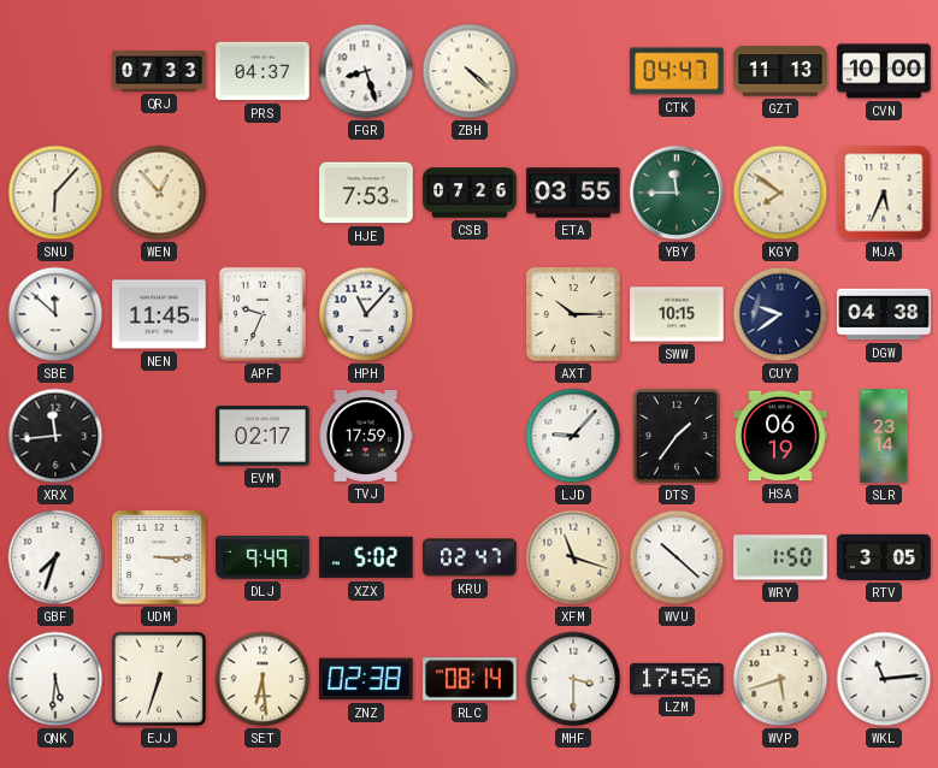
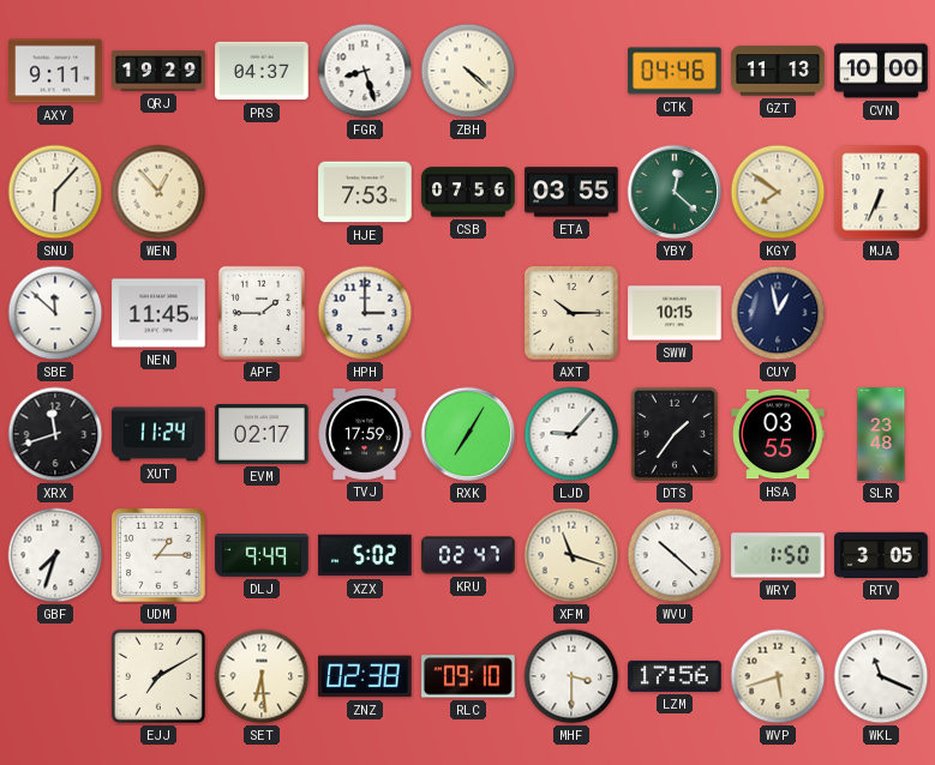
AXY: none -> 9:11
QRJ: 07:33 -> 19:29
CTK: 04:47 -> 04:46
CSB: 07:26 -> 07:56
YBY: 11:45 -> 12:22
MJA: 5:34 -> 6:34
APF: 9:34 -> 1:45
HPH: 11:07 -> 3:00
CUY: 9:39 -> 12:58
DGW: 04:38 -> none
XRX: 11:44 -> 11:42
XUT: none -> 11:24
RXK: none -> 7:05
HSA: 06:19 -> 03:55
SLR: 23:14 -> 23:48
UDM: 3:15 -> 1:15
QNK: 5:31 -> none
EJJ: 6:33 -> 7:10
RLC: 08:14 -> 09:10
WKL: 11:14 -> 11:19
